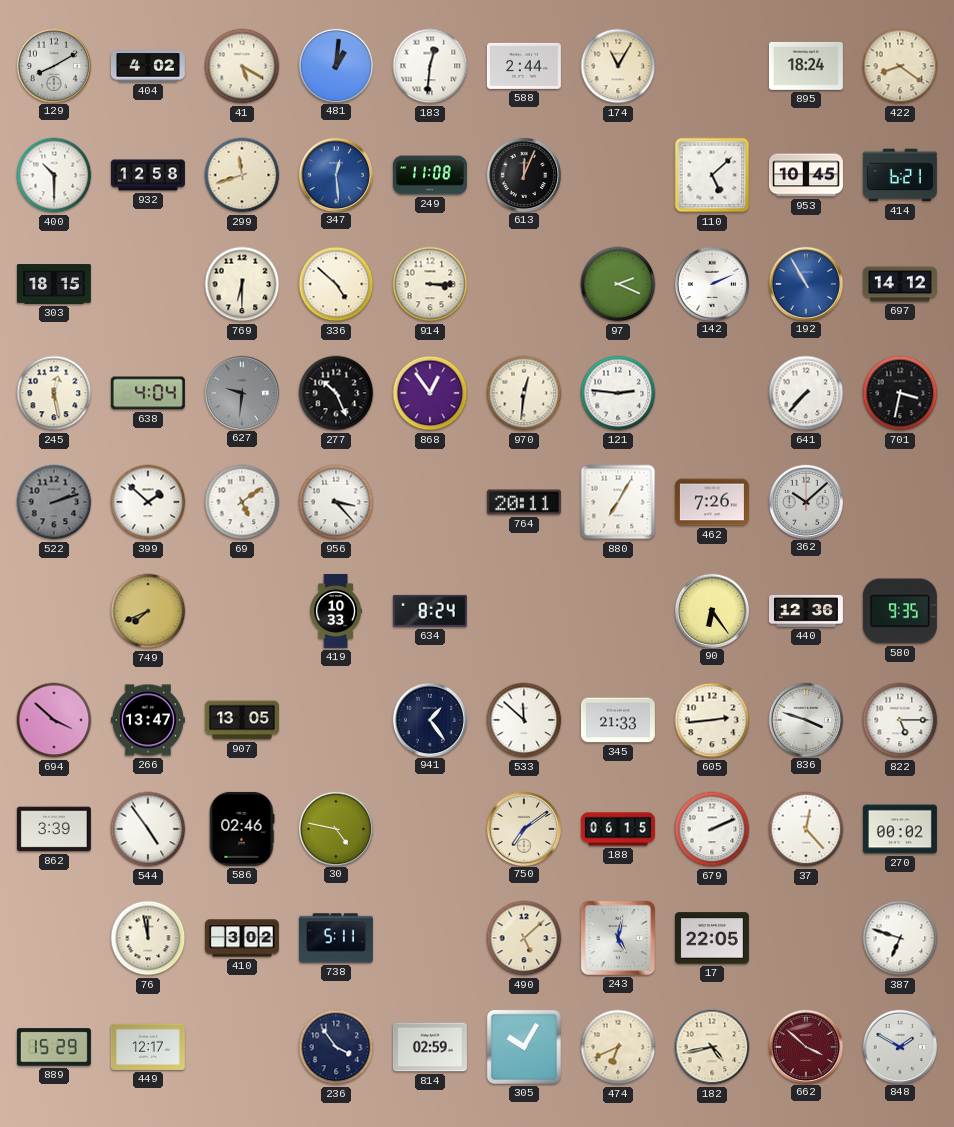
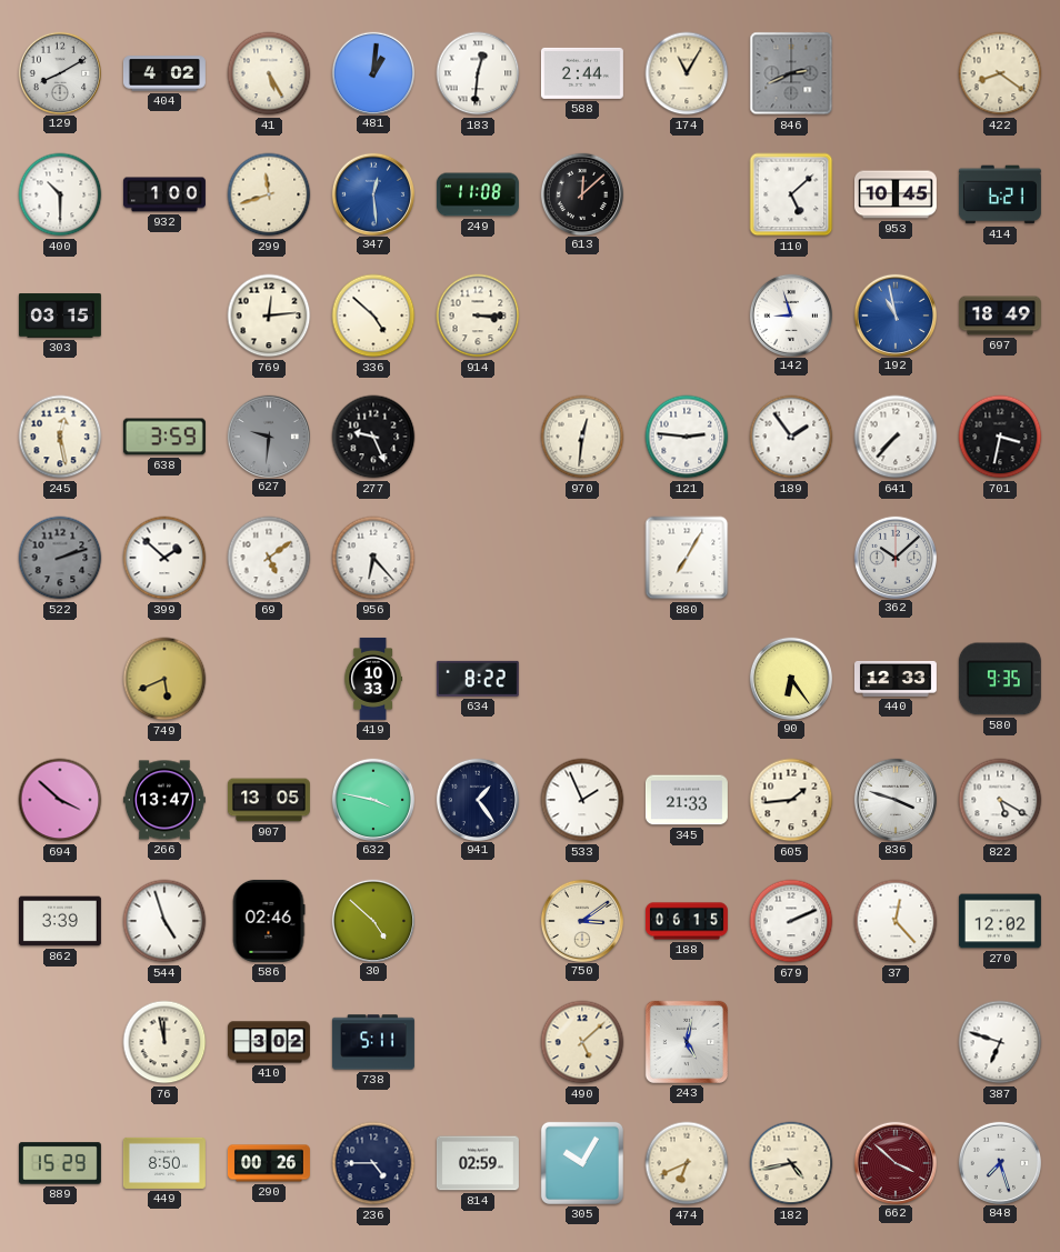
41: 5:20 -> 5:25
846: none -> 2:41
895: 18:24 -> none
932: 12:58 -> 1:00
613: 12:04 -> 12:08
303: 18:15 -> 03:15
769: 6:30 -> 12:14
97: 2:19 -> none
142: 2:11 -> 8:57
192: 10:55 -> 10:58
697: 14:12 -> 18:49
638: 4:04 -> 3:59
277: 10:26 -> 9:26
868: 12:54 -> none
189: none -> 1:54
956: 3:23 -> 6:23
764: 20:11 -> none
462: 7:26 -> none
749: 7:41 -> 5:41
634: 8:24 -> 8:22
440: 12:36 -> 12:33
632: none -> 3:47
533: 11:52 -> 1:56
605: 2:44 -> 1:44
822: 5:15 -> 5:20
544: 4:54 -> 4:57
30: 4:47 -> 4:52
750: 7:09 -> 3:09
270: 00:02 -> 12:02
17: 22:05 -> none
449: 12:17 -> 8:50
290: none -> 00:26
236: 3:54 -> 4:45
848: 1:50 -> 7:27
